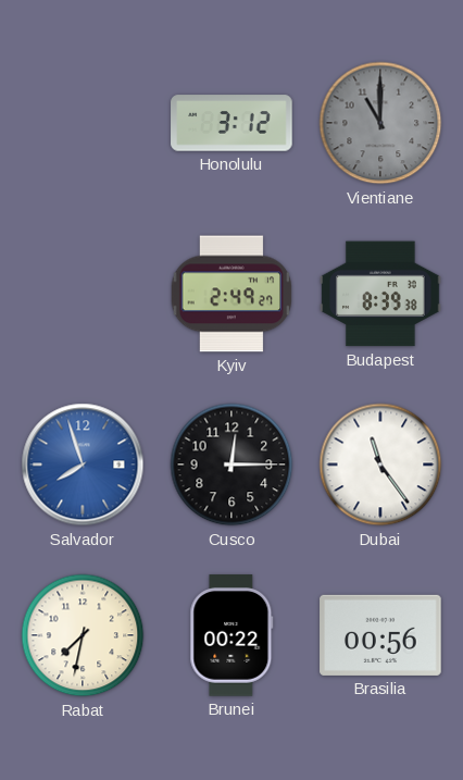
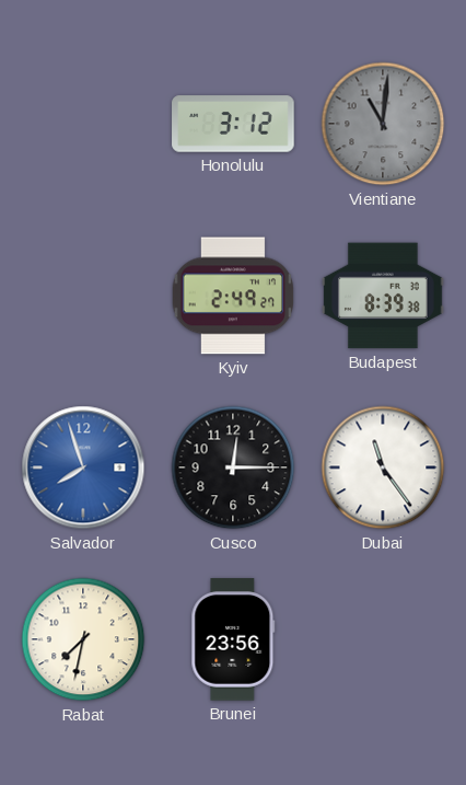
Vientiane: 11:00 -> 11:01
Brunei: 00:22 -> 23:56
Brasilia: 00:56 -> none
